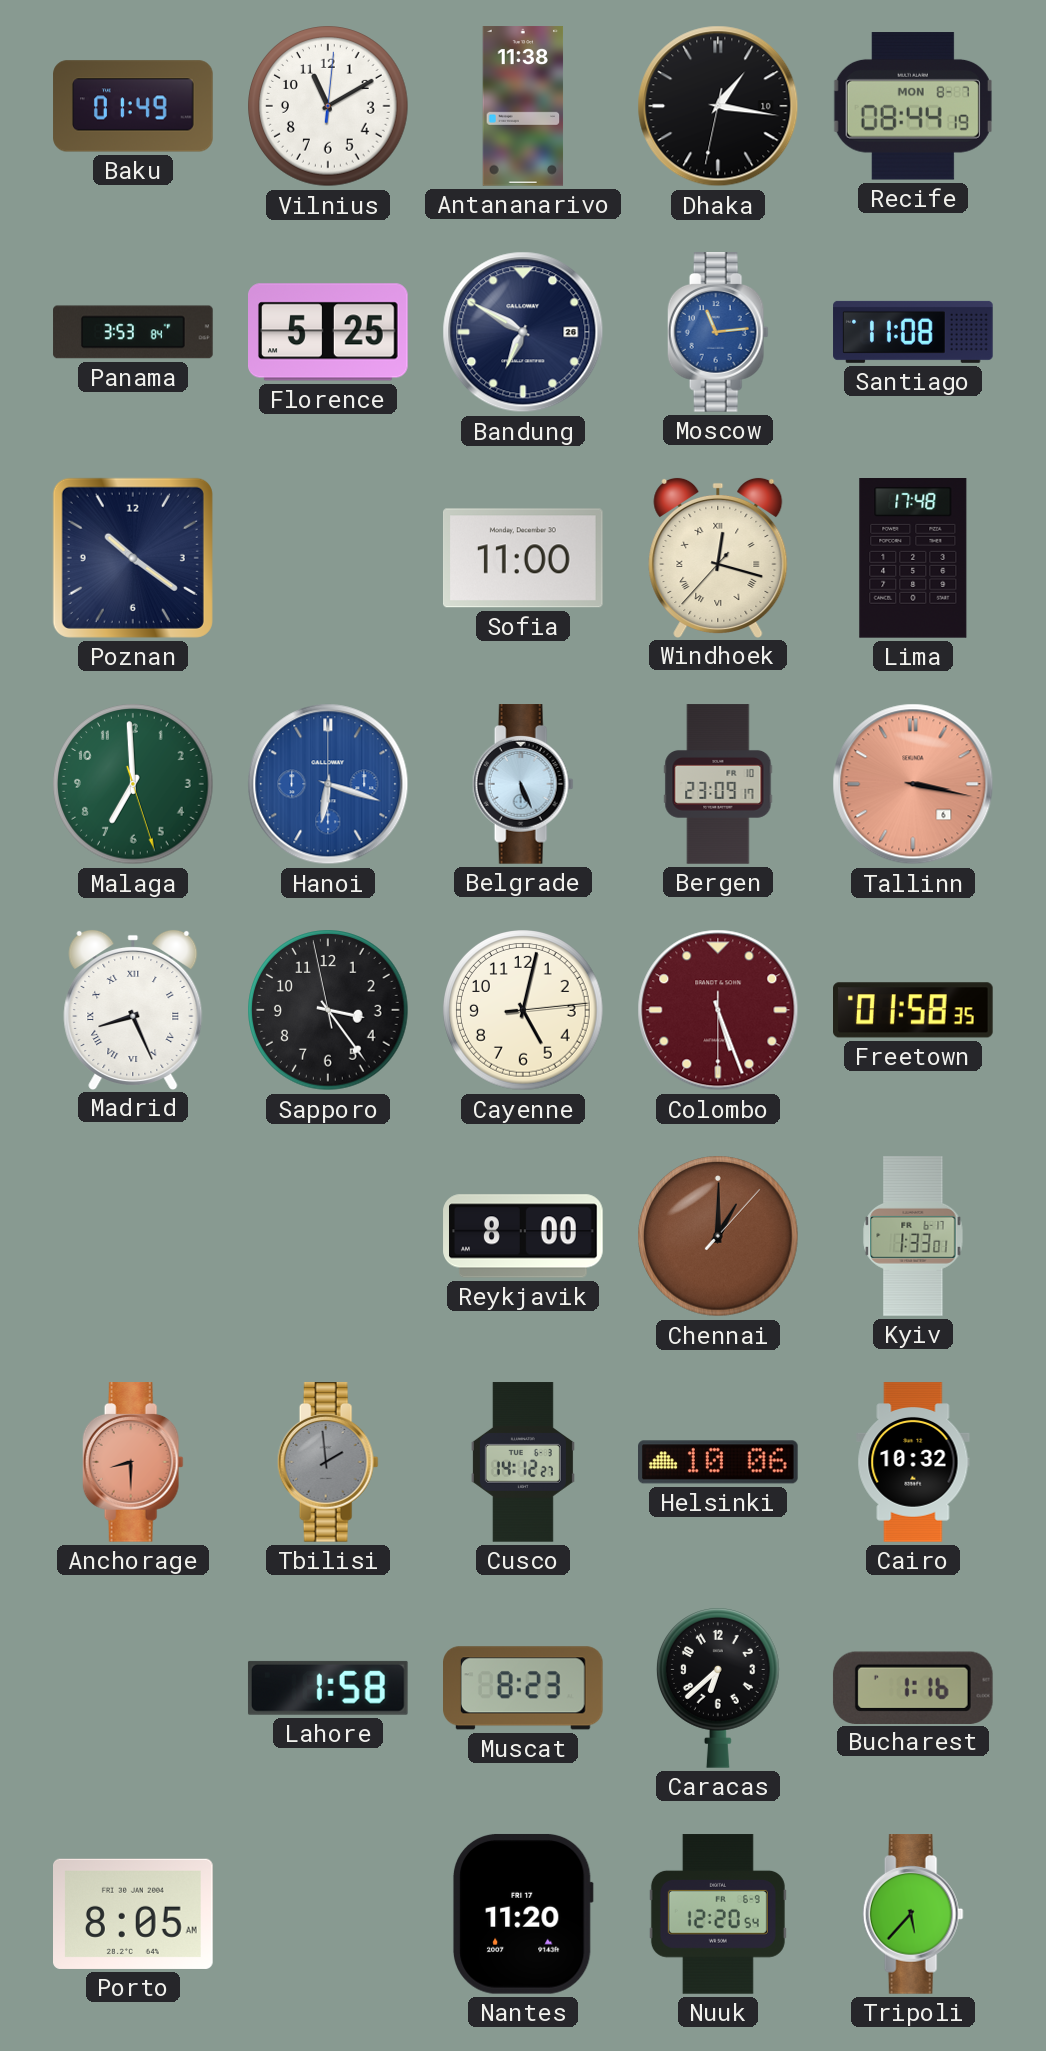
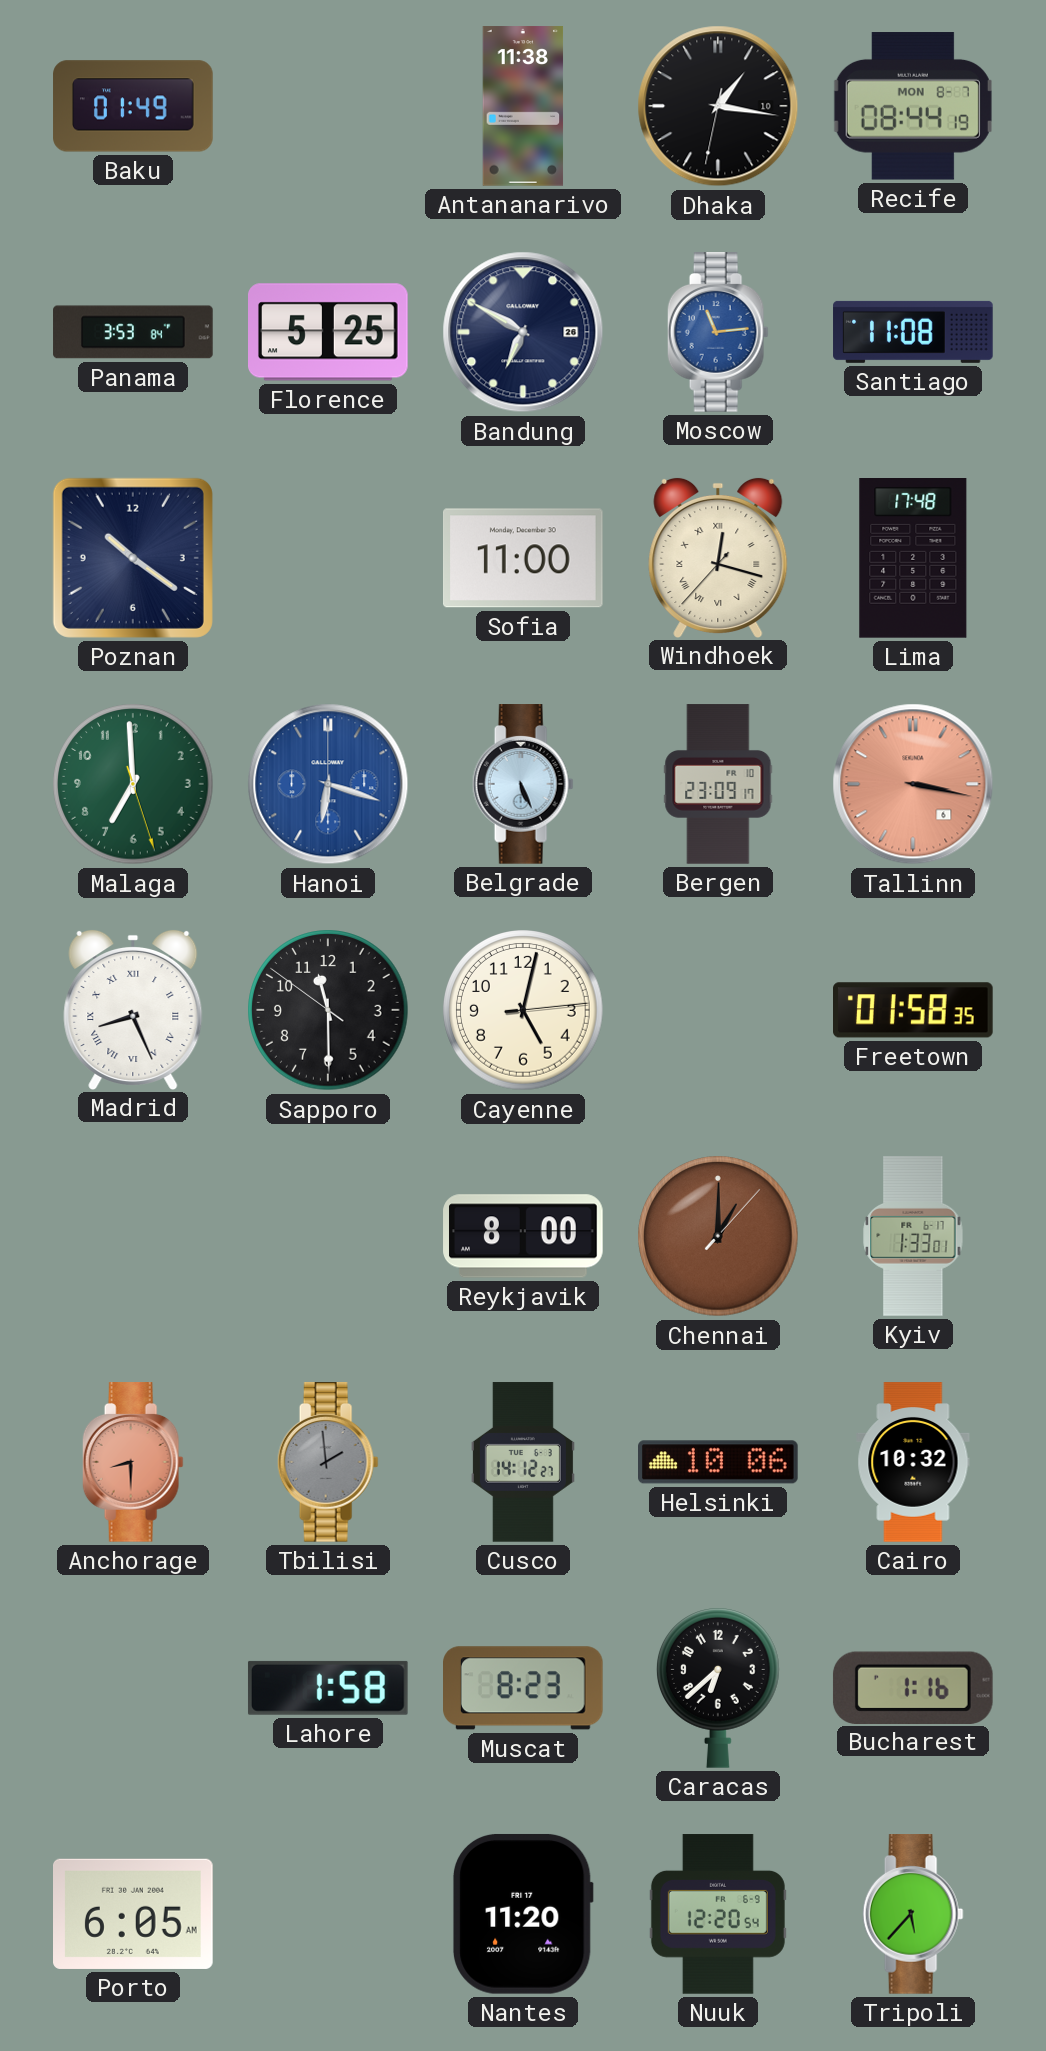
Vilnius: 11:10 -> none
Sapporo: 3:23 -> 11:29
Colombo: 5:26 -> none
Porto: 8:05 -> 6:05
